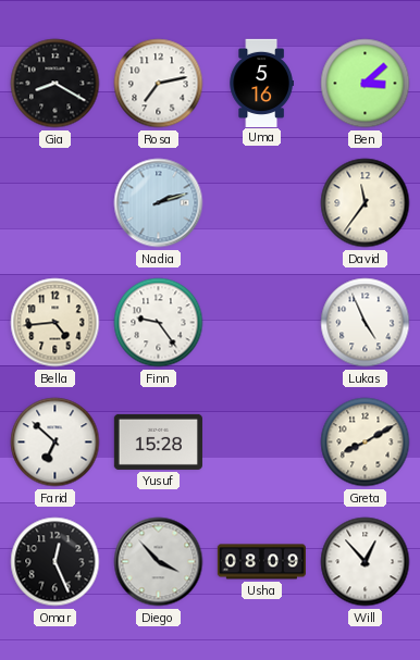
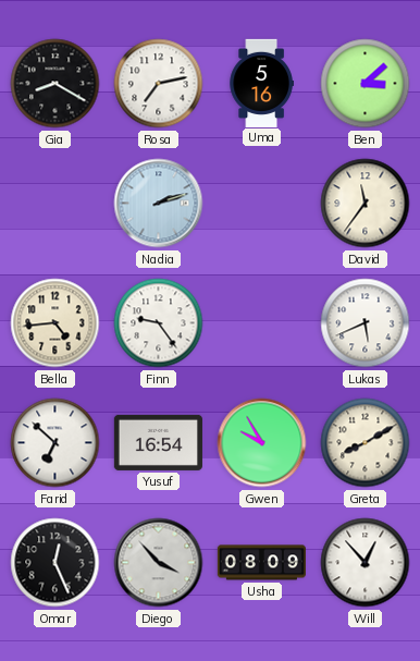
Lukas: 4:56 -> 5:41
Yusuf: 15:28 -> 16:54
Gwen: none -> 9:55
